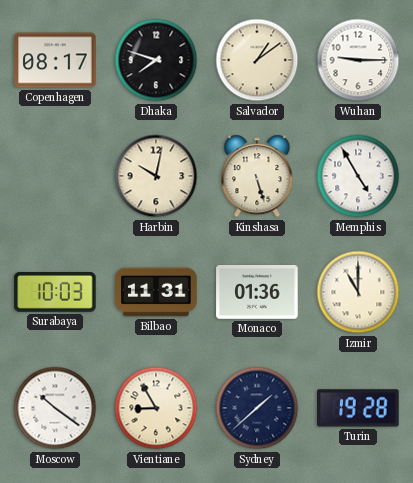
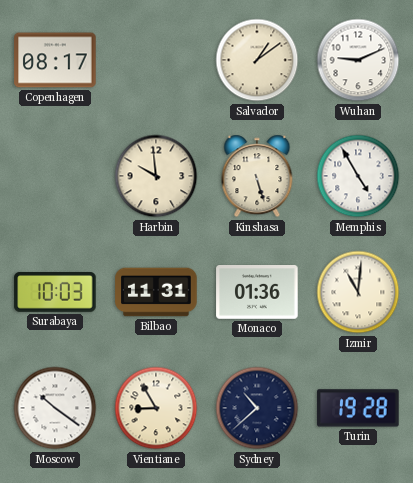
Dhaka: 7:48 -> none
Wuhan: 9:15 -> 9:11
Harbin: 10:02 -> 9:59
Izmir: 11:00 -> 11:01
Sydney: 1:38 -> 10:38
